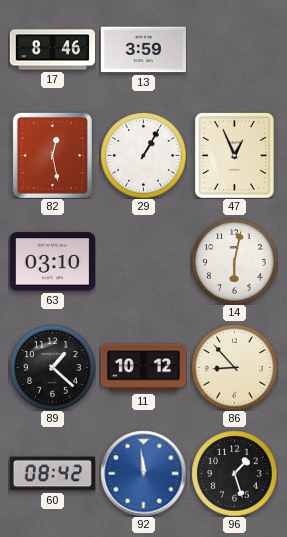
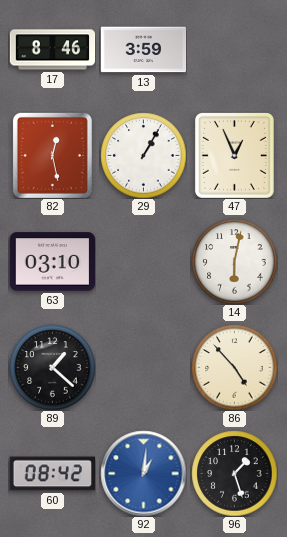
11: 10:12 -> none
86: 8:53 -> 4:53
92: 11:59 -> 1:01
